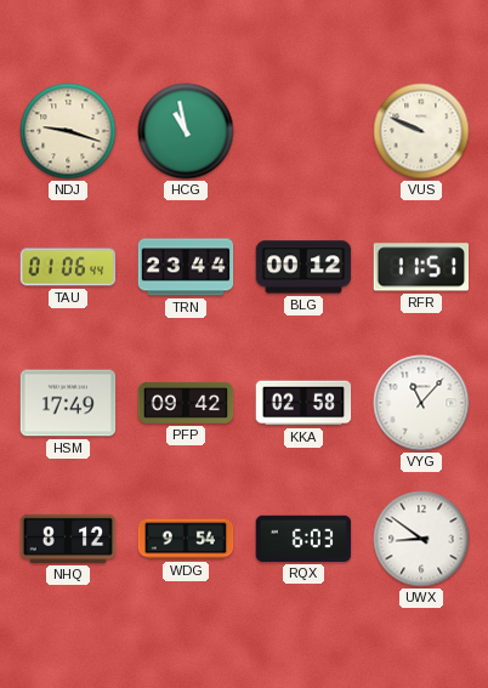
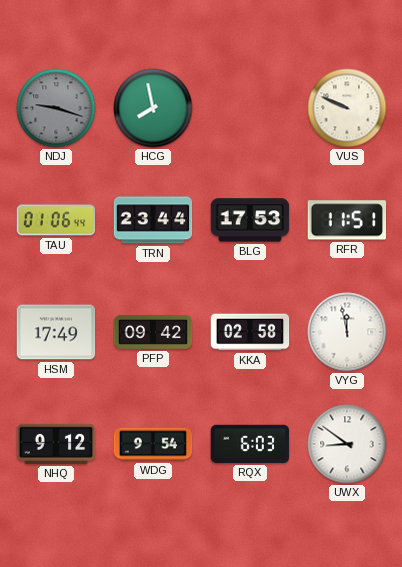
NDJ dial: cream -> grey
HCG: 10:58 -> 7:58
BLG: 00:12 -> 17:53
VYG: 11:07 -> 11:58
NHQ: 8:12 -> 9:12
